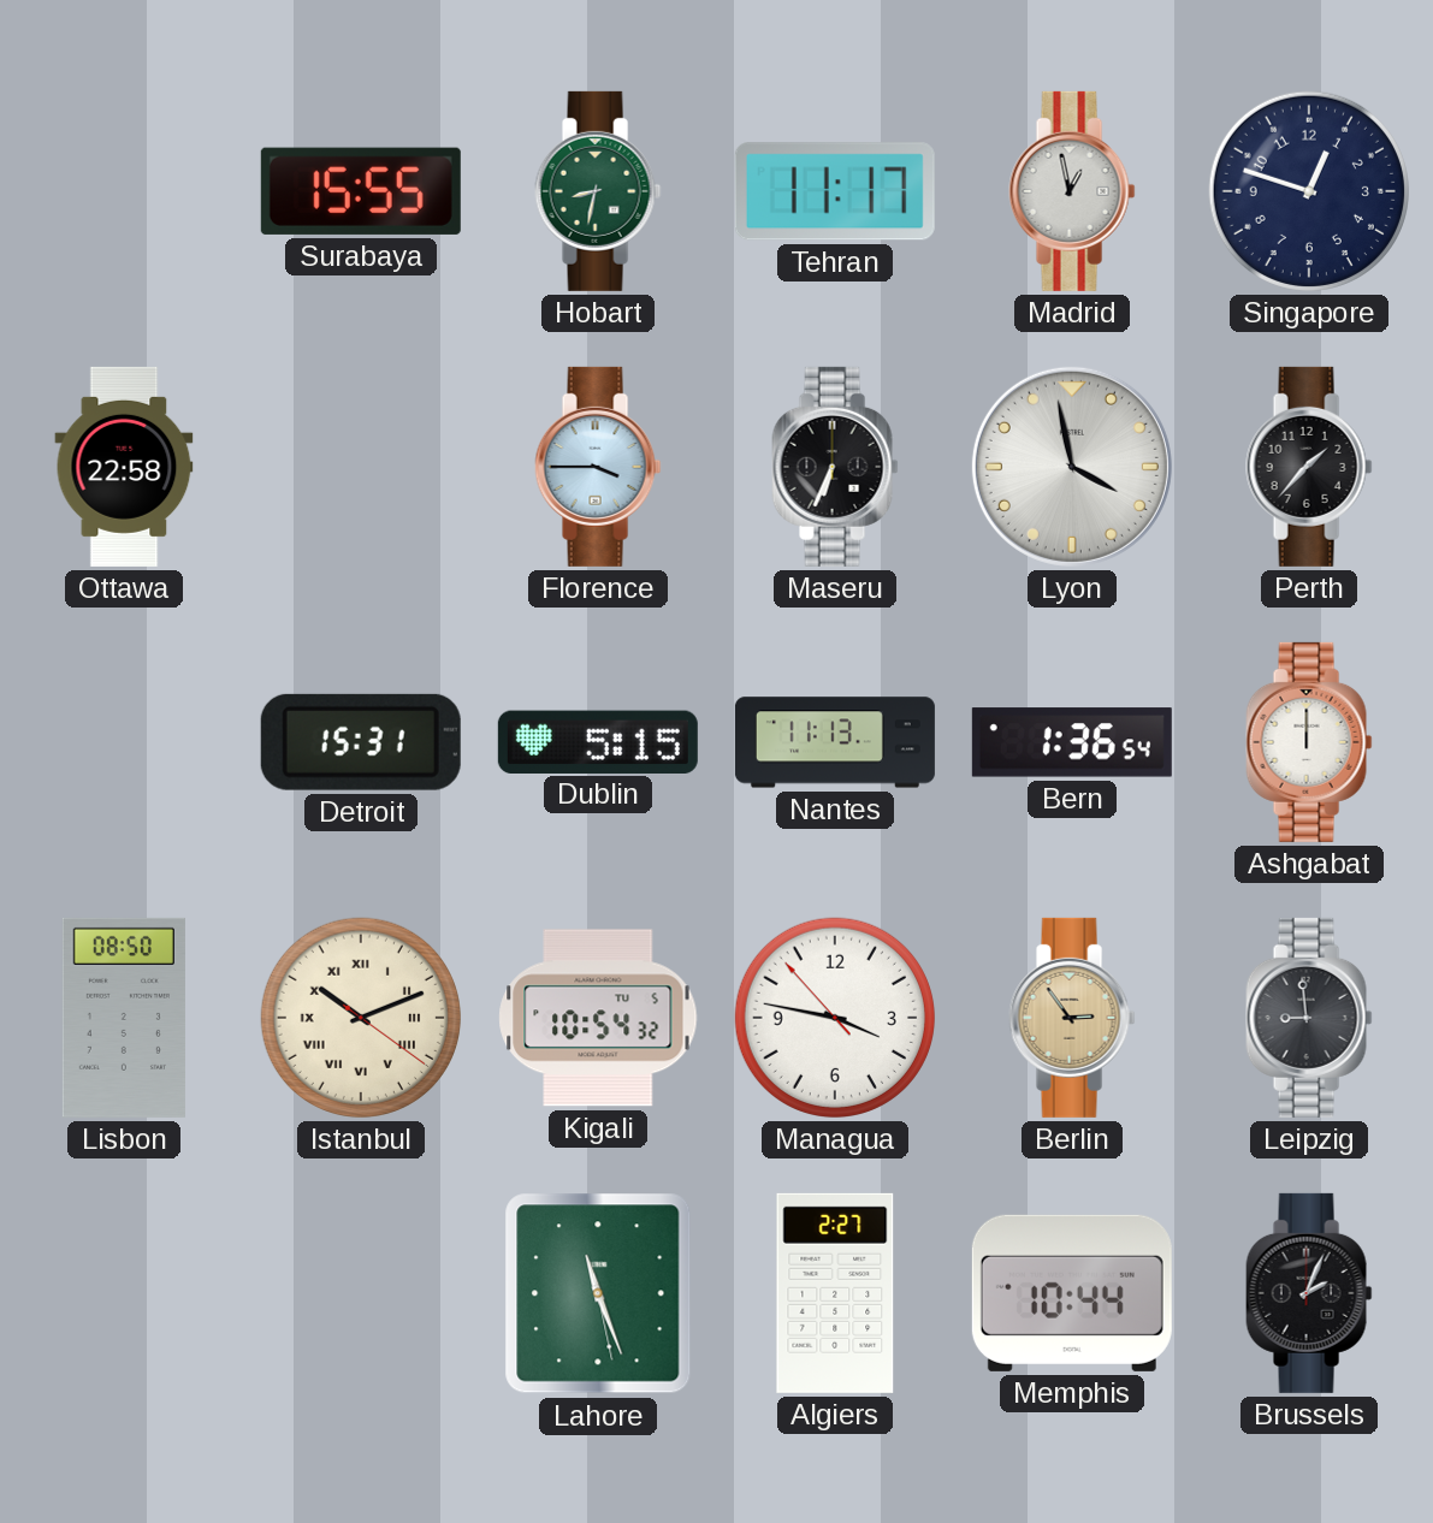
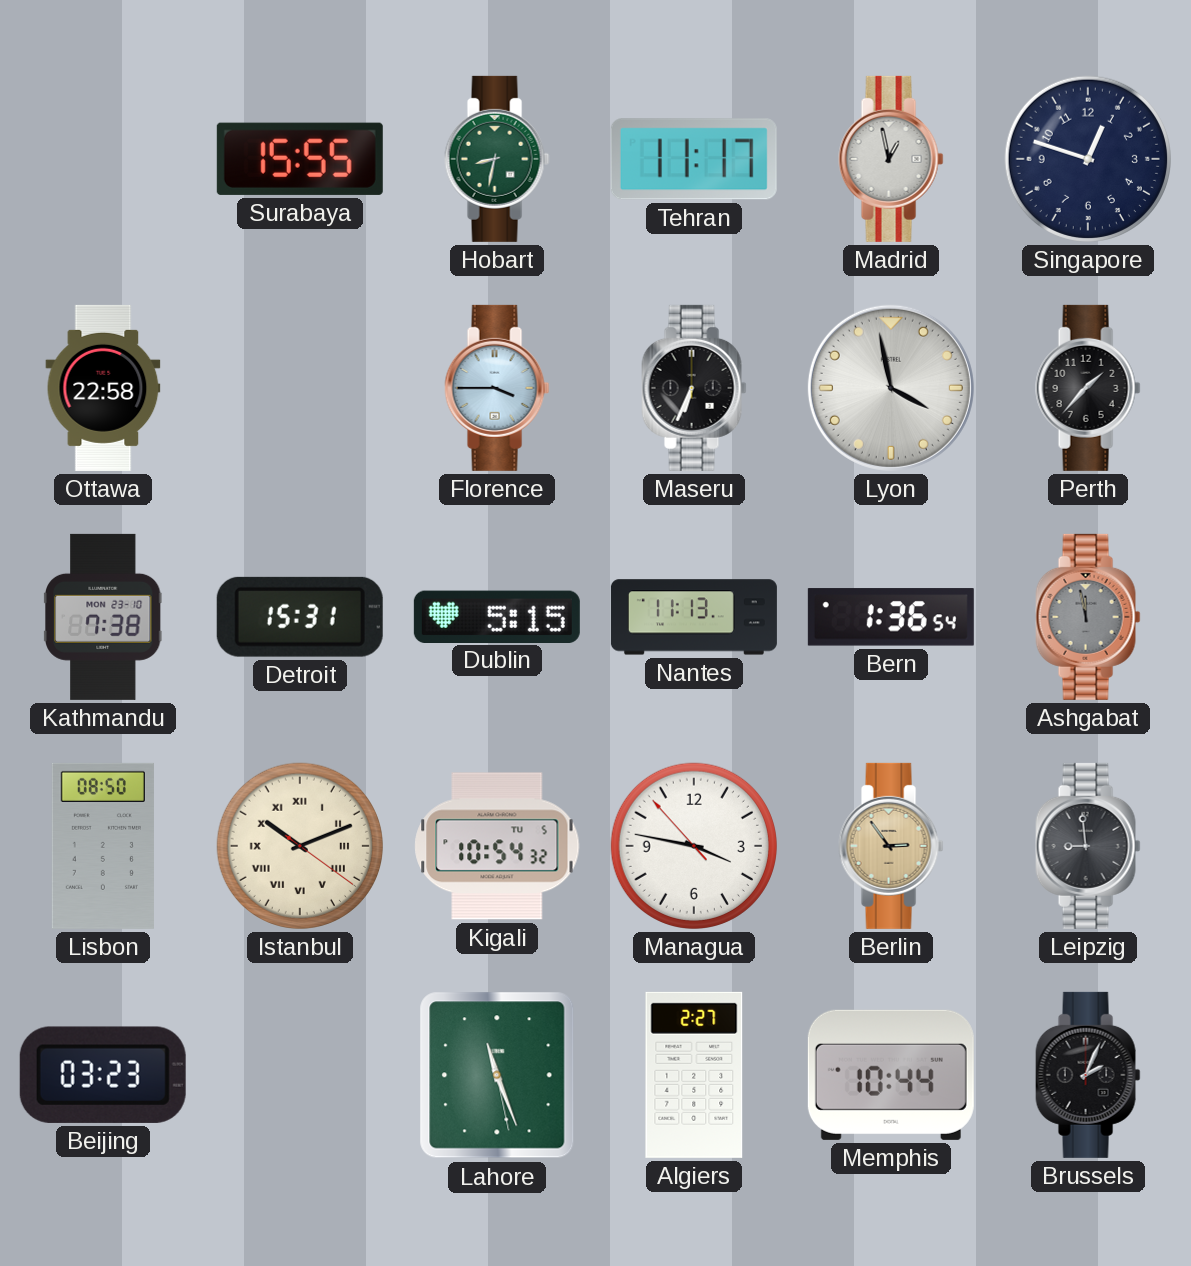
Kathmandu: none -> 7:38
Ashgabat: 12:00 -> 11:58
Ashgabat dial: white -> grey
Beijing: none -> 03:23
